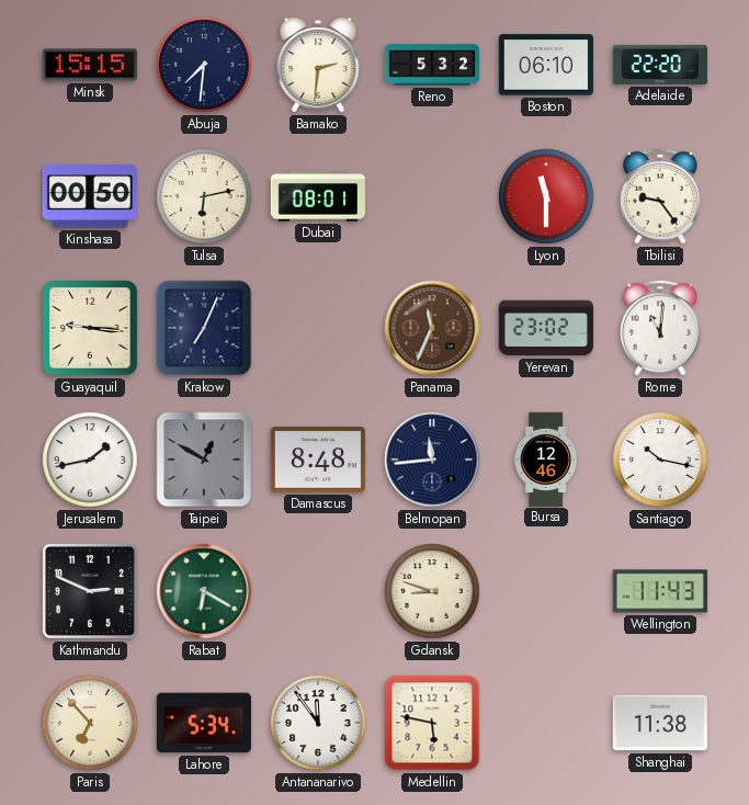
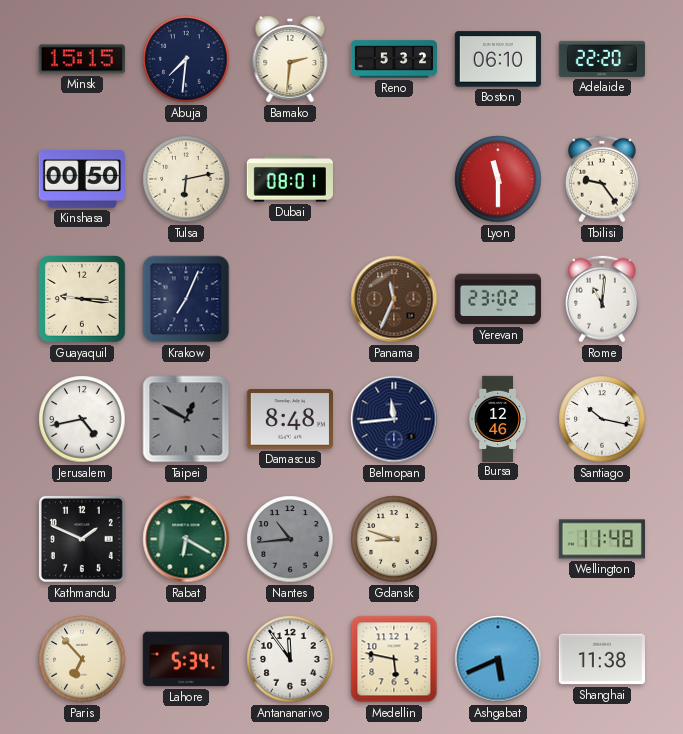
Jerusalem: 1:43 -> 4:43
Kathmandu: 2:49 -> 1:49
Nantes: none -> 10:44
Wellington: 11:43 -> 11:48
Ashgabat: none -> 5:41
